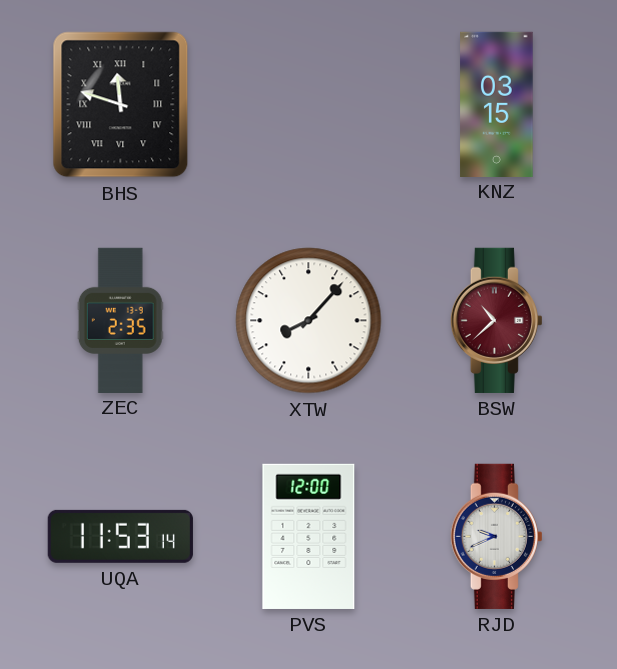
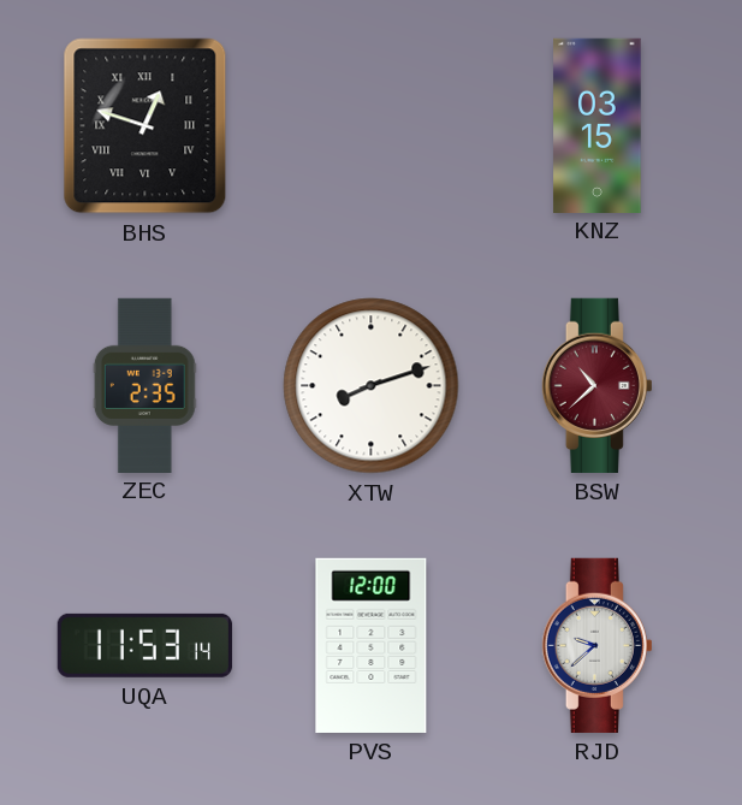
BHS: 11:48 -> 12:48
XTW: 8:07 -> 8:12
RJD: 9:41 -> 9:38
